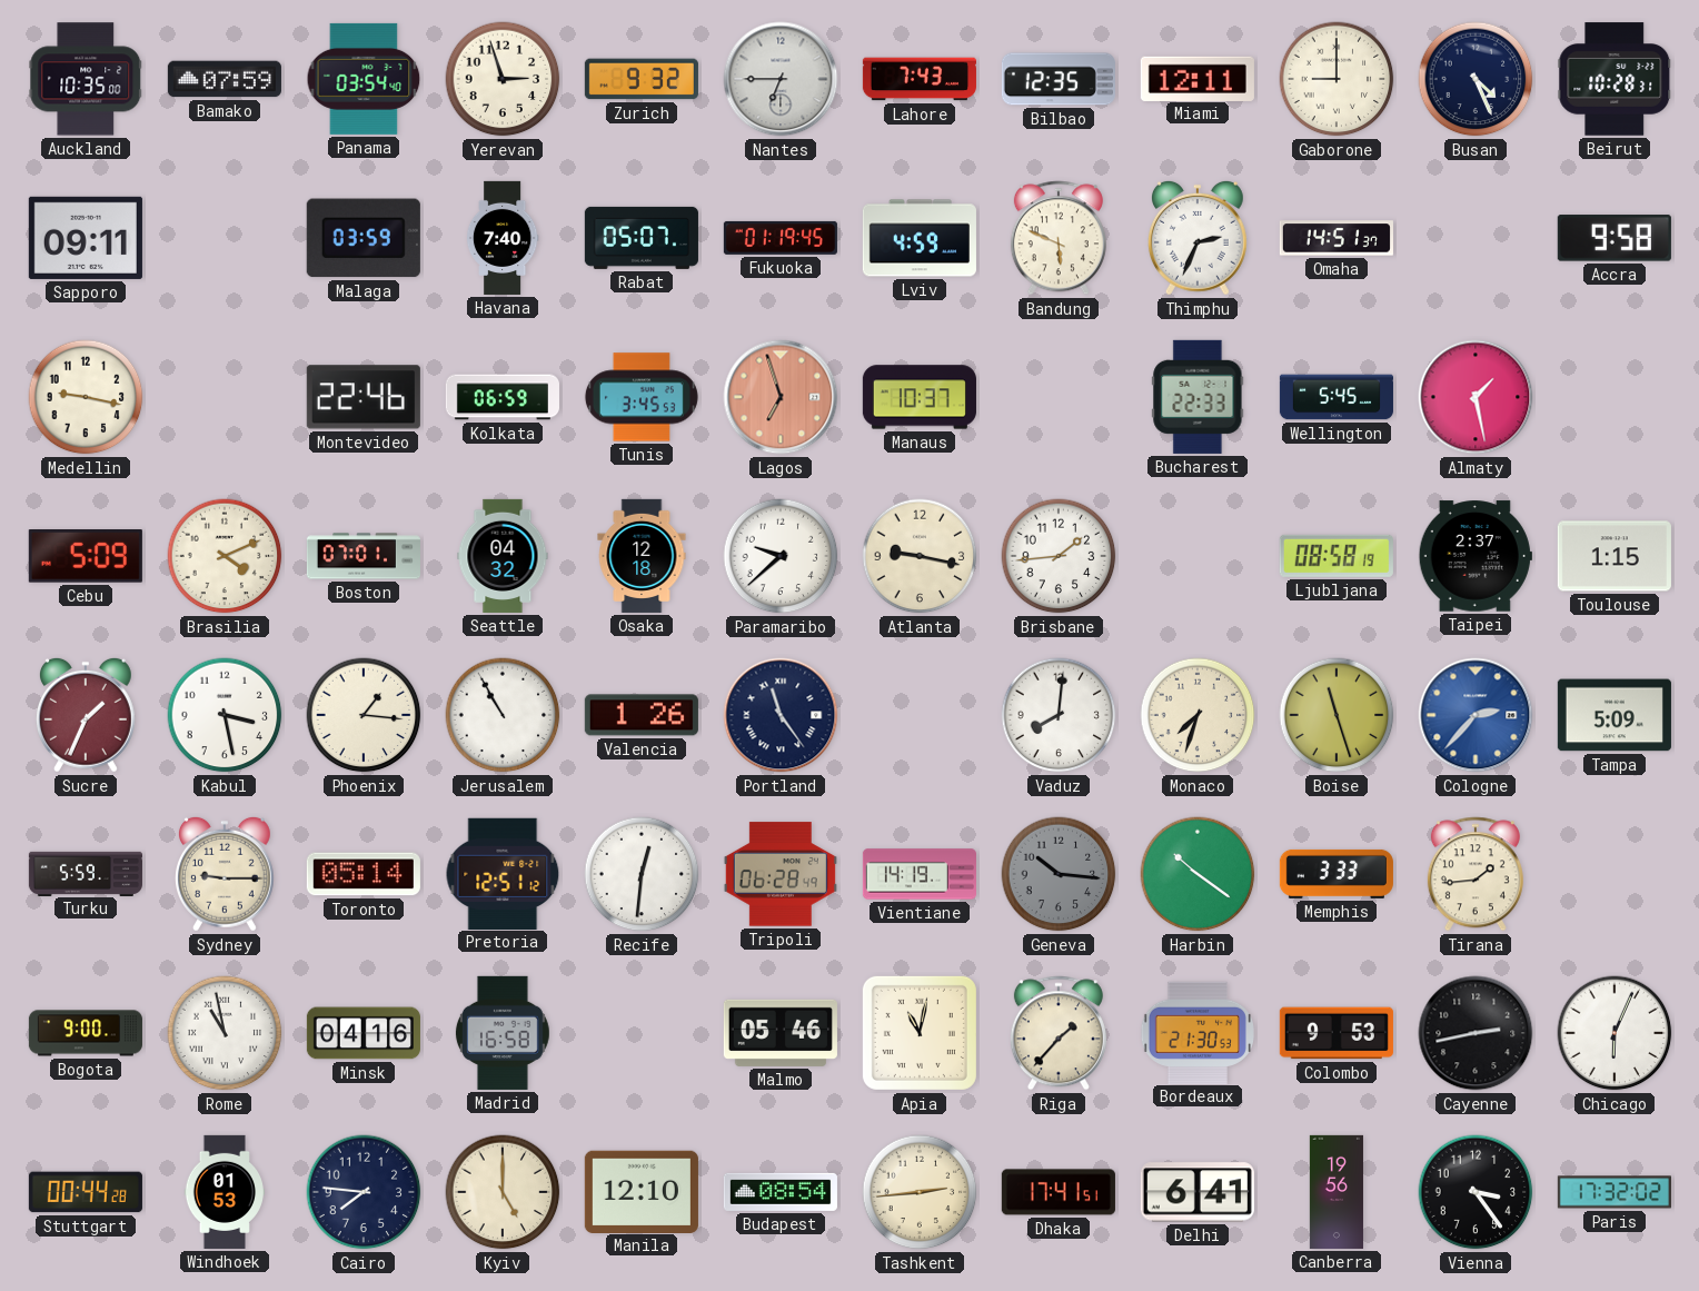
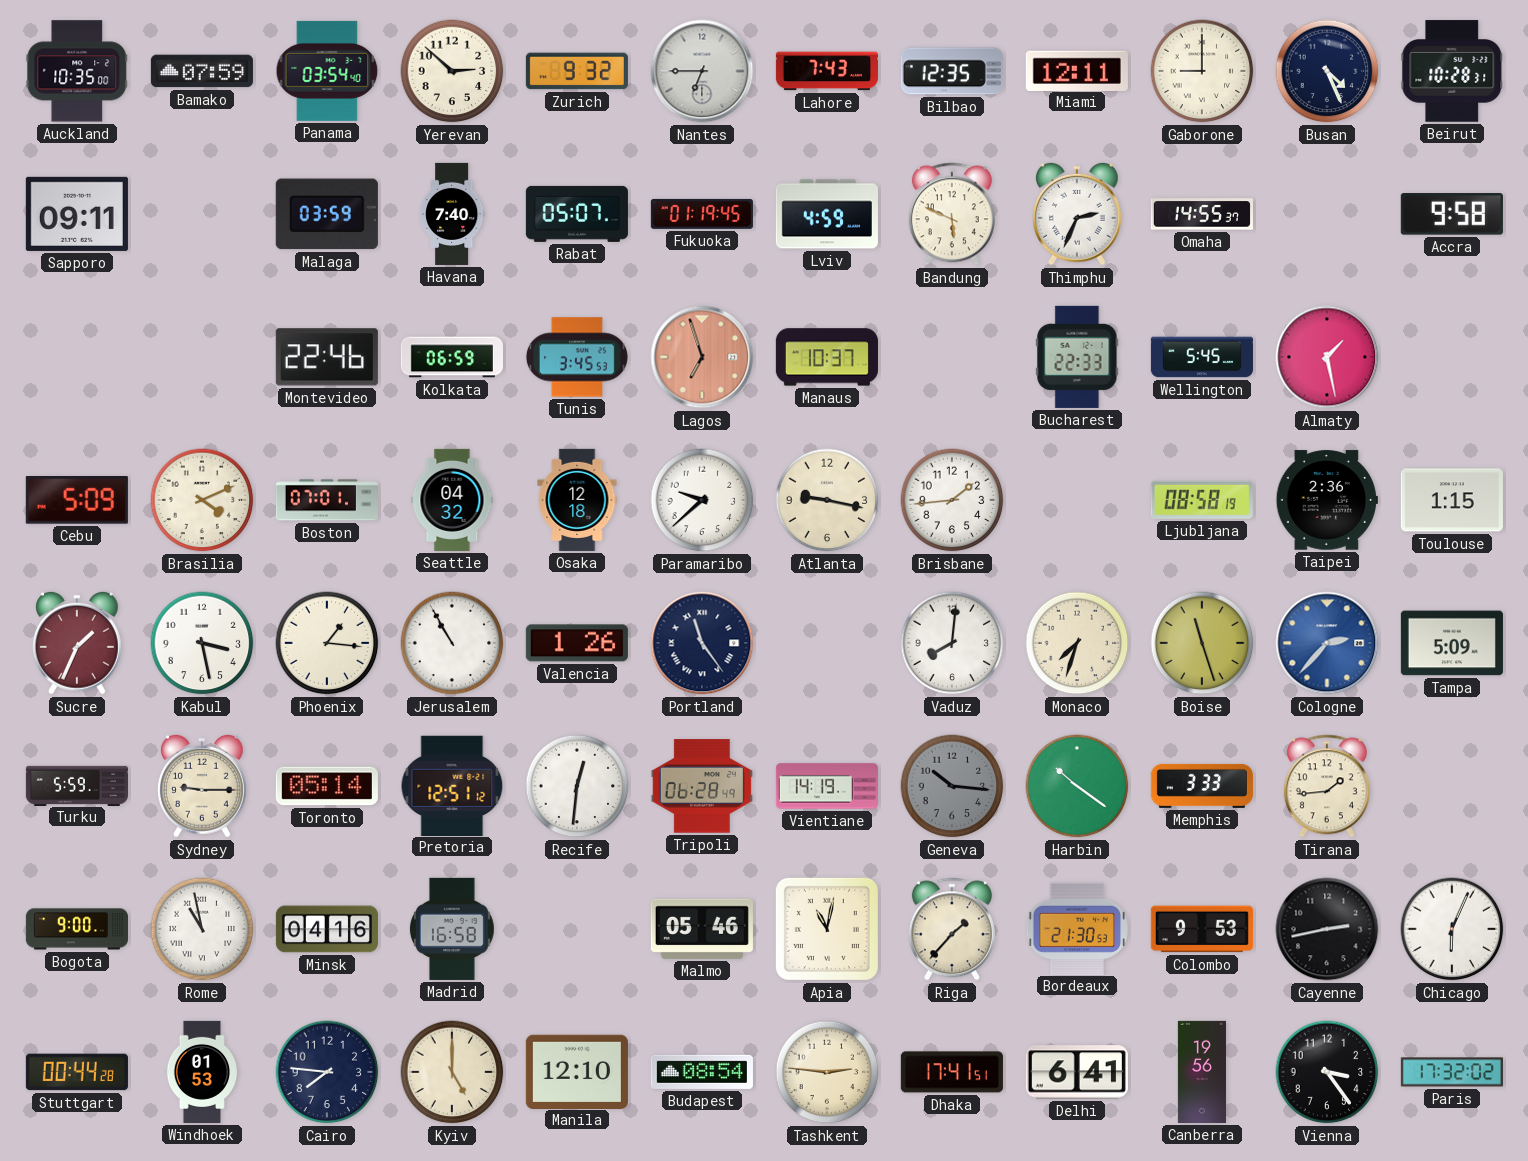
Yerevan: 2:57 -> 2:52
Omaha: 14:51 -> 14:55
Medellin: 9:17 -> none
Taipei: 2:37 -> 2:36
Tashkent: 2:44 -> 2:46
